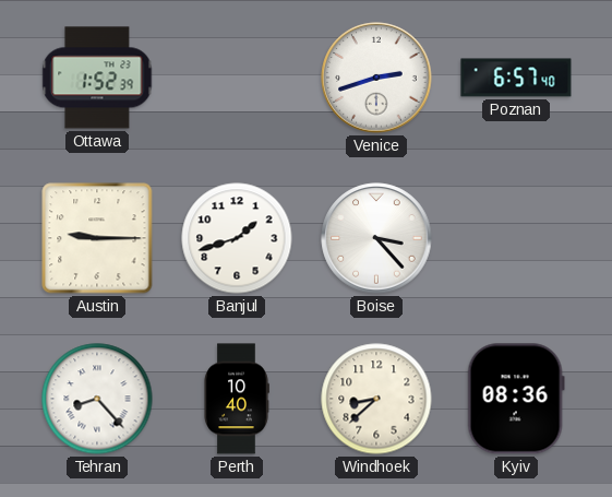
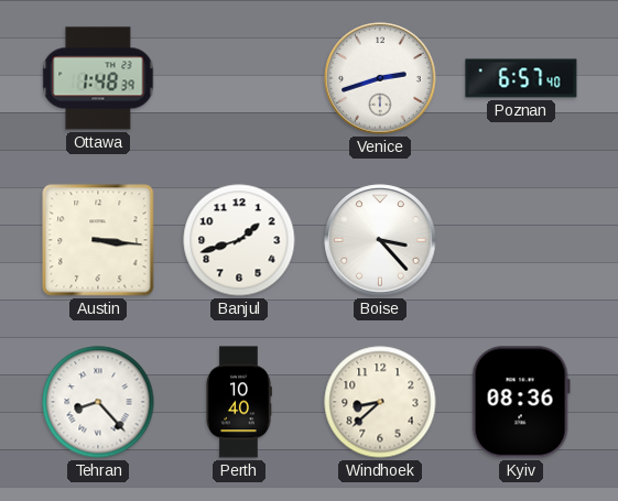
Ottawa: 1:52 -> 1:48
Austin: 9:15 -> 3:16
